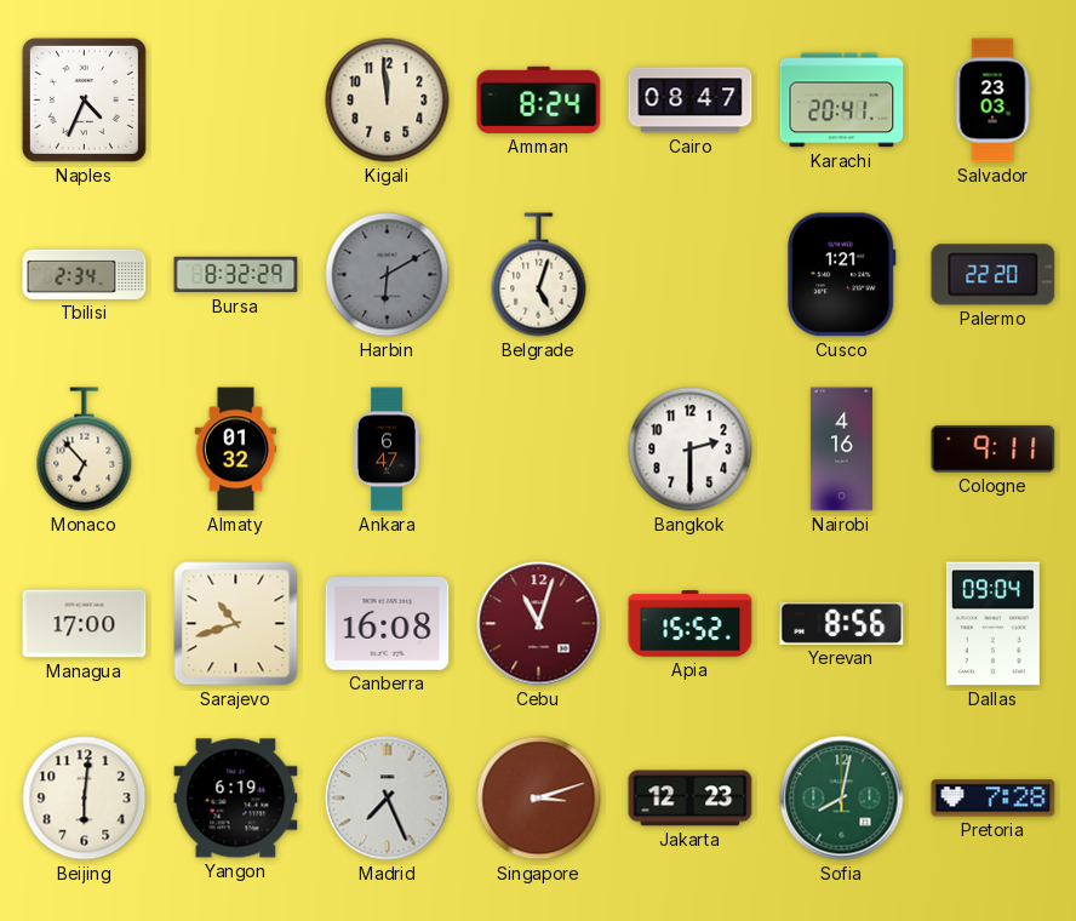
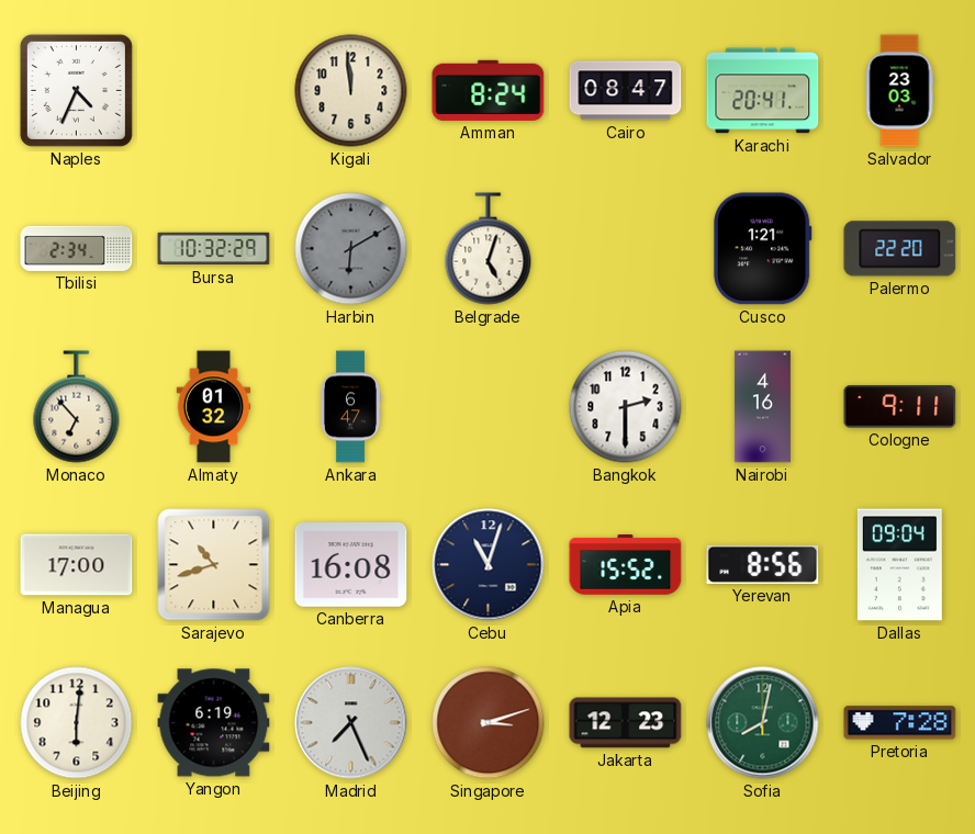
Bursa: 8:32 -> 10:32
Cebu dial: burgundy -> navy
